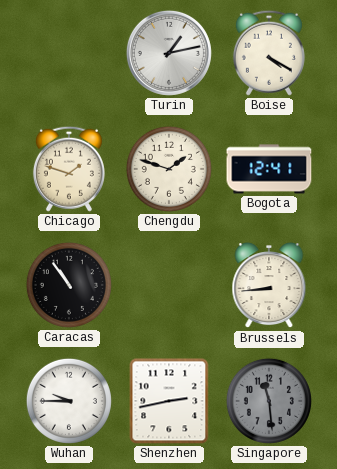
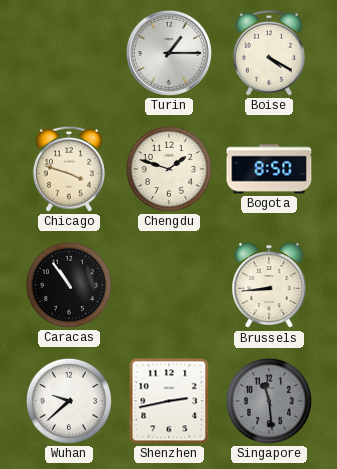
Turin: 1:13 -> 1:15
Chicago: 1:48 -> 3:48
Bogota: 12:41 -> 8:50
Wuhan: 9:45 -> 9:38
